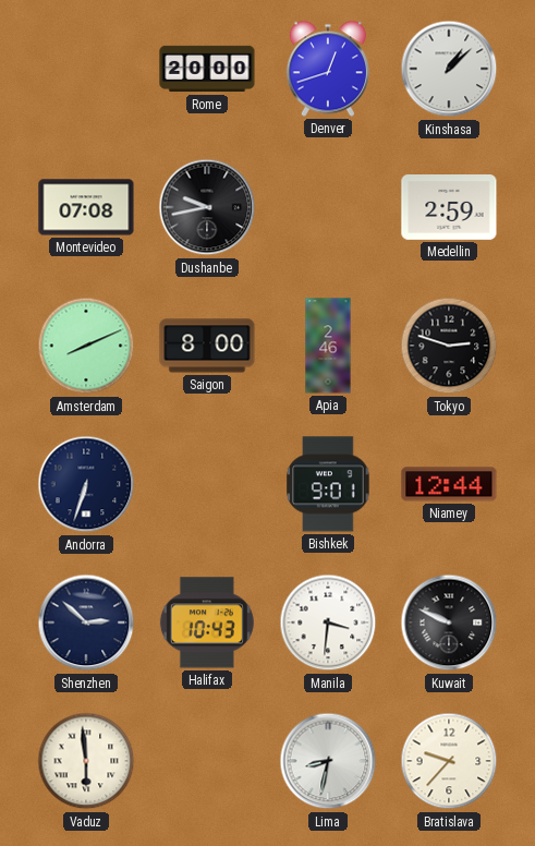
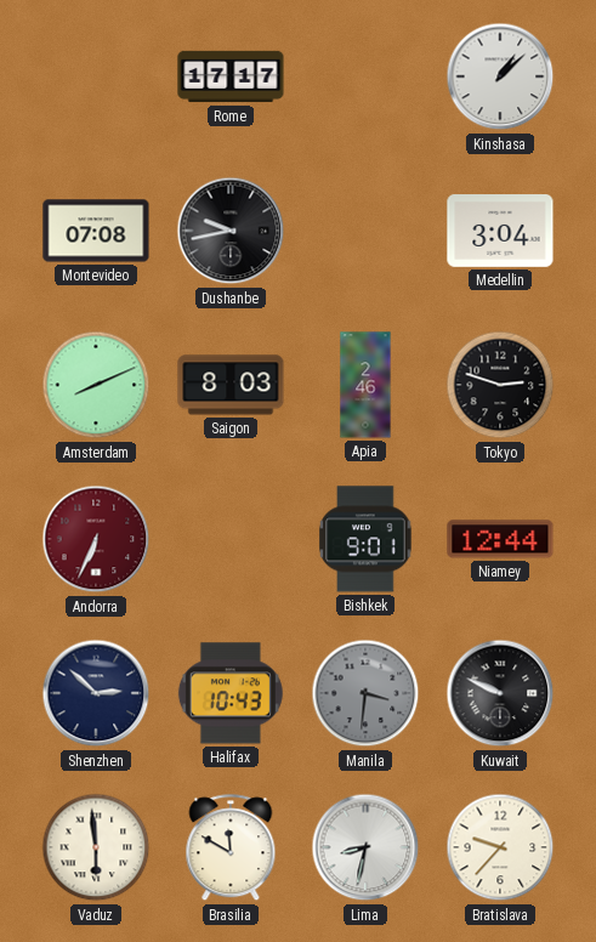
Rome: 20:00 -> 17:17
Denver: 12:42 -> none
Medellin: 2:59 -> 3:04
Saigon: 8:00 -> 8:03
Andorra: 6:33 -> 6:34
Andorra dial: navy -> burgundy
Manila dial: white -> grey
Brasilia: none -> 11:50
